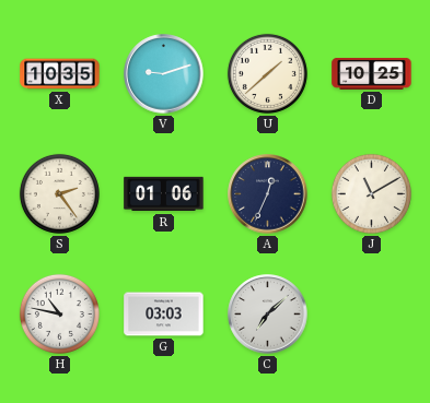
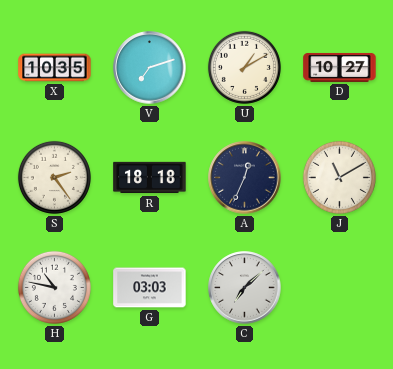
V: 9:12 -> 7:12
U: 1:38 -> 1:10
D: 10:25 -> 10:27
R: 01:06 -> 18:18
